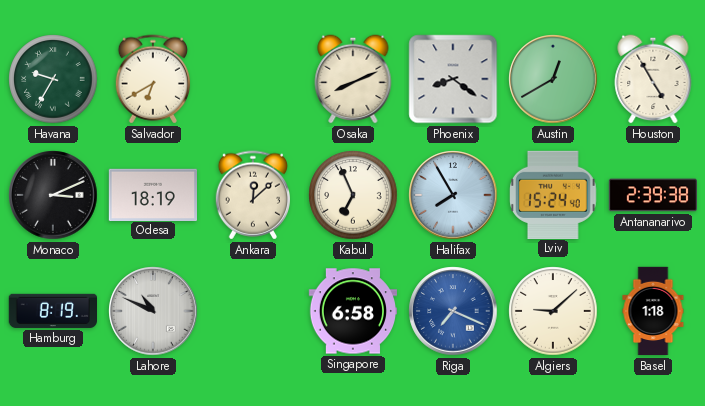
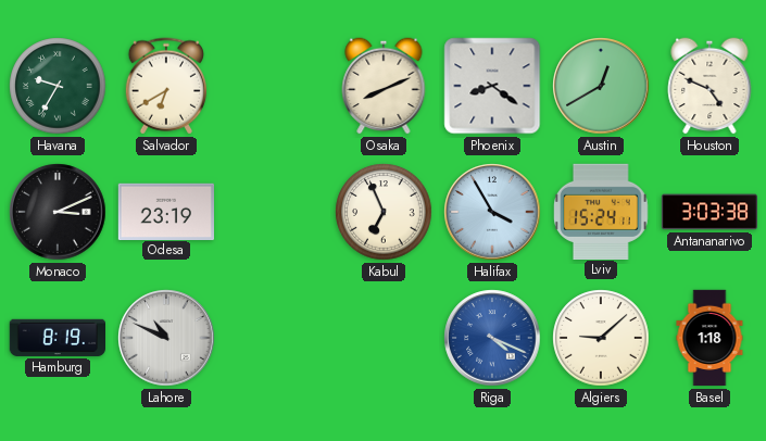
Houston: 4:55 -> 4:49
Odesa: 18:19 -> 23:19
Ankara: 12:08 -> none
Halifax: 7:55 -> 3:55
Lviv: 15:24:40 -> 15:24:11
Antananarivo: 2:39 -> 3:03
Singapore: 6:58 -> none
Riga: 7:19 -> 4:19
